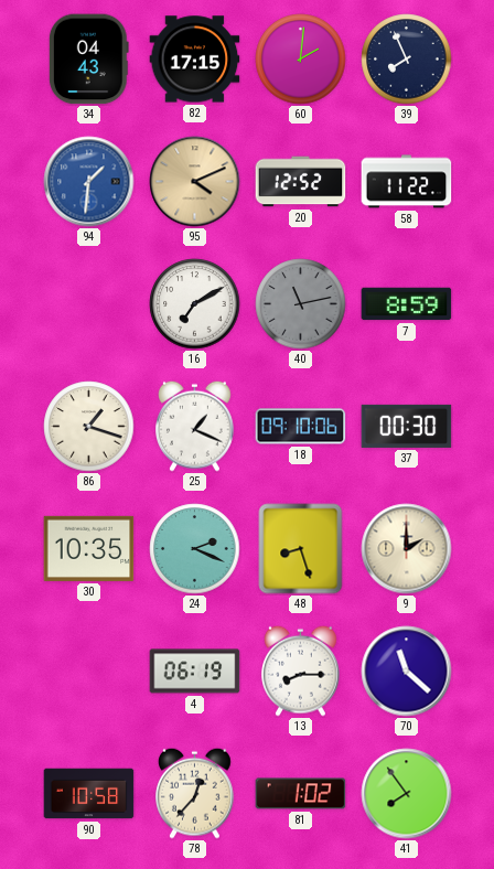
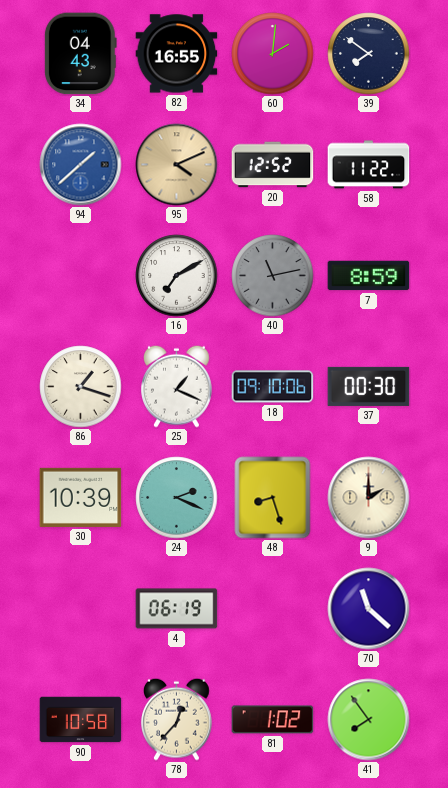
82: 17:15 -> 16:55
39: 7:56 -> 7:51
94: 1:31 -> 1:38
30: 10:35 -> 10:39
13: 8:15 -> none
